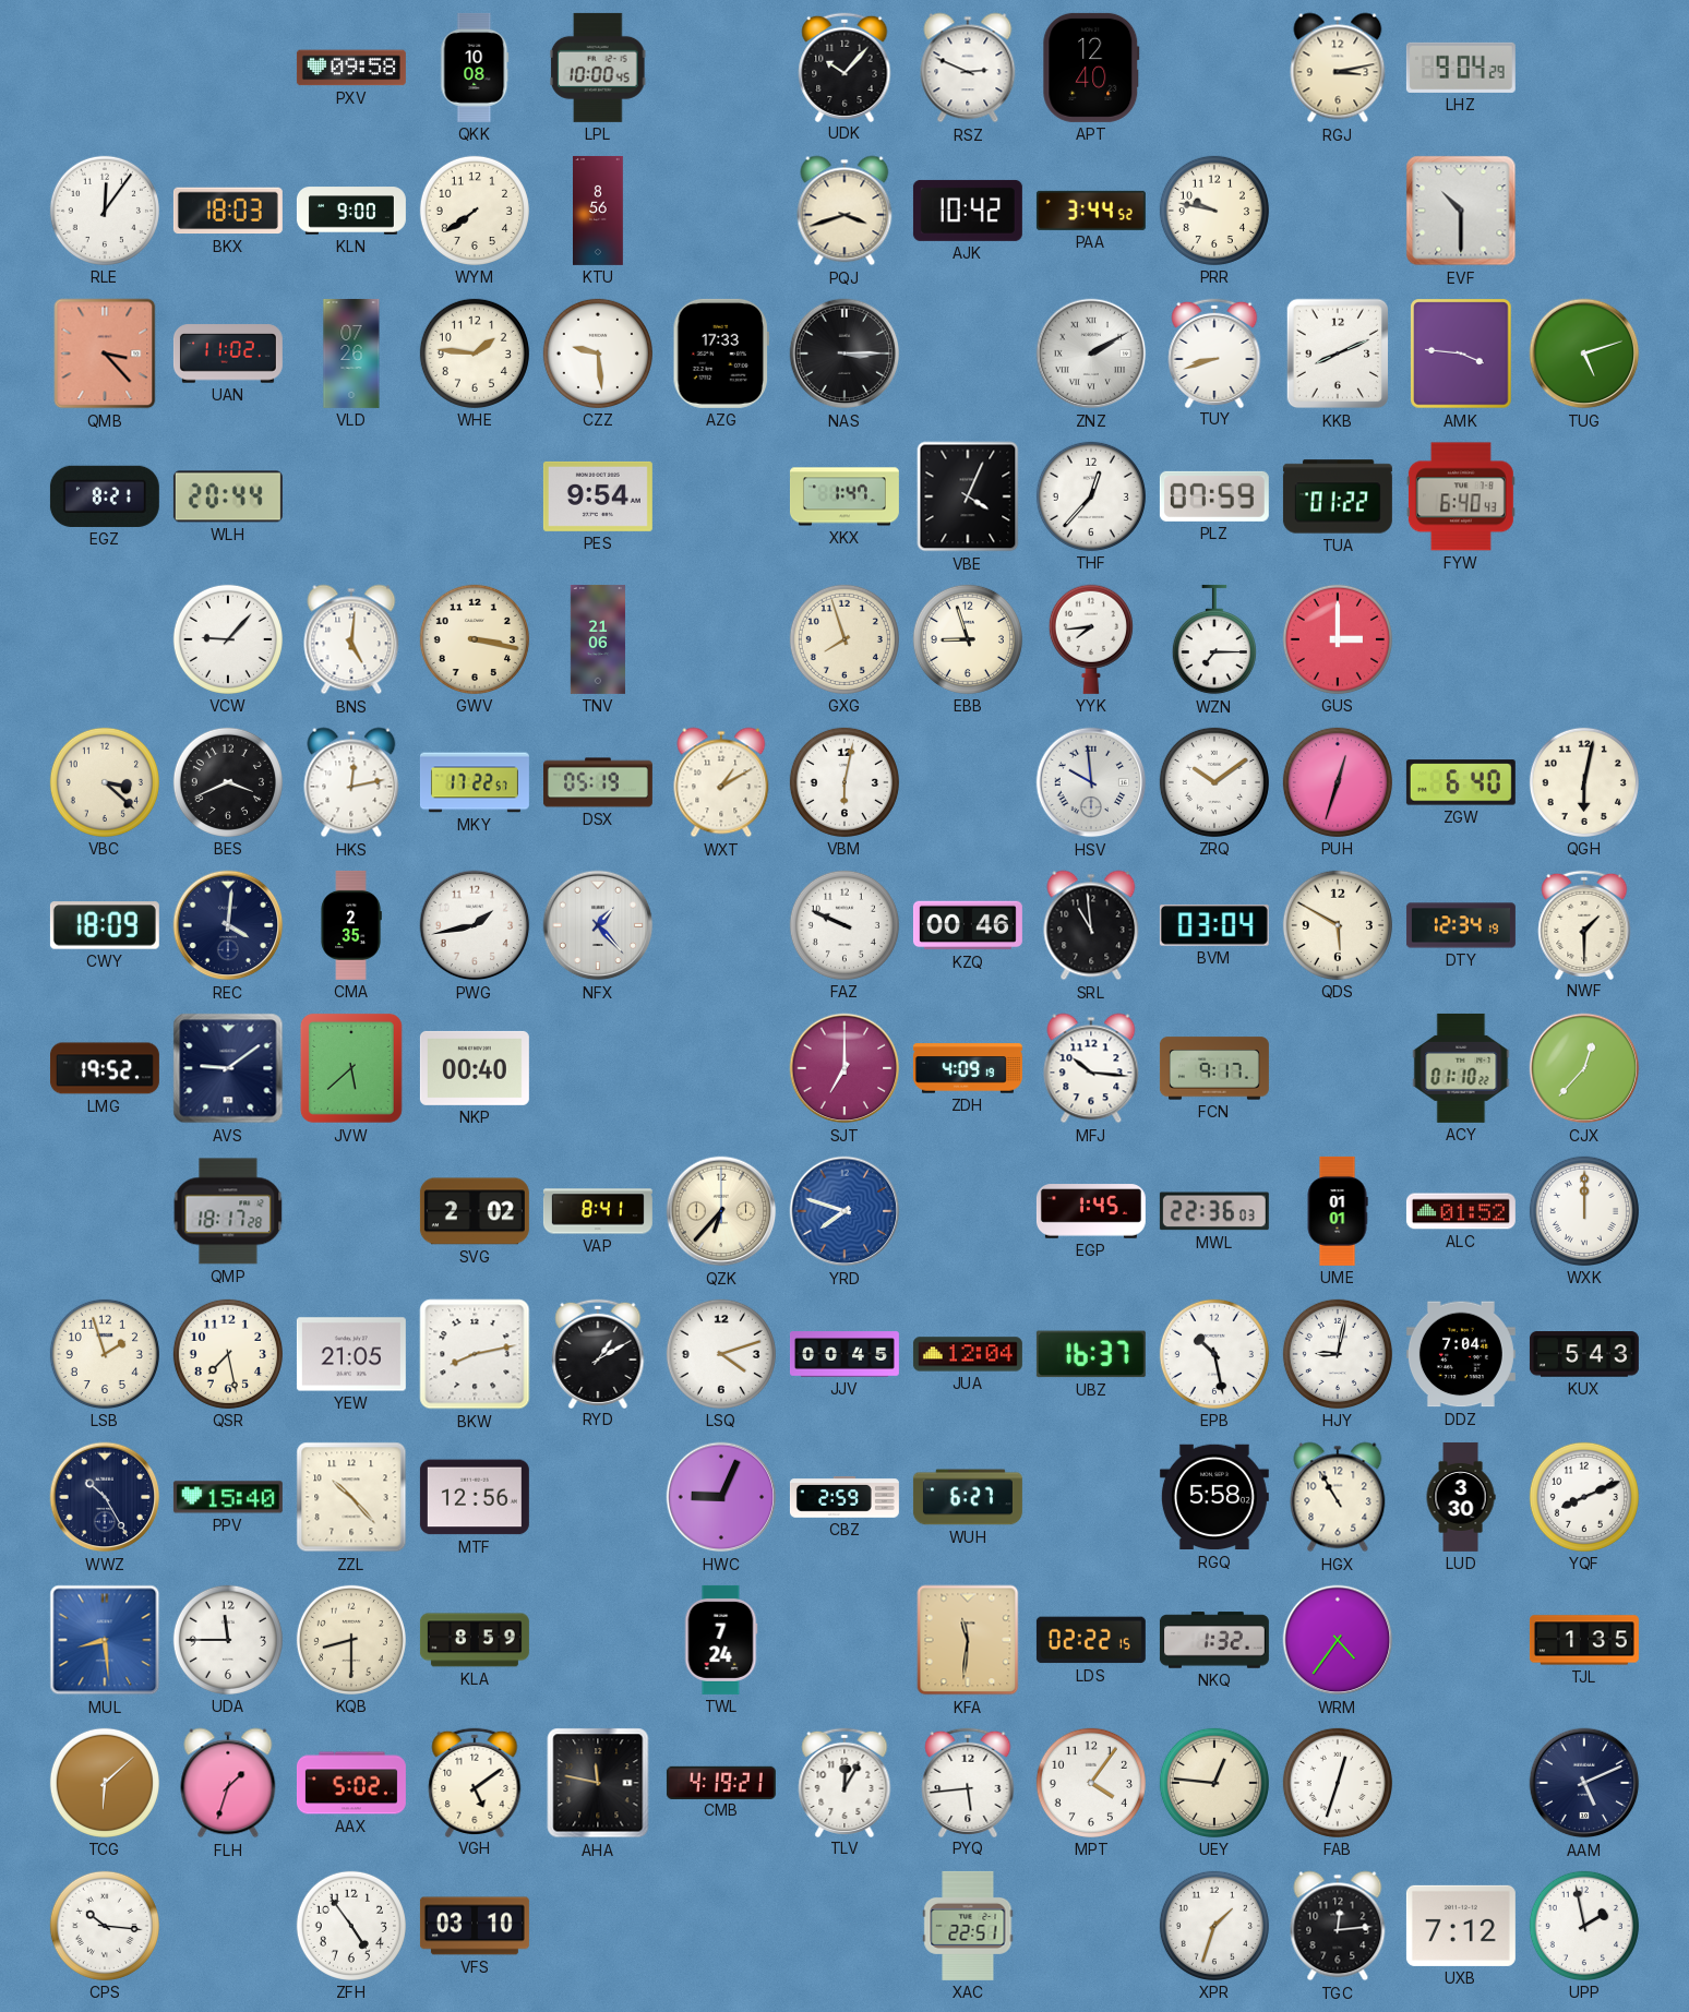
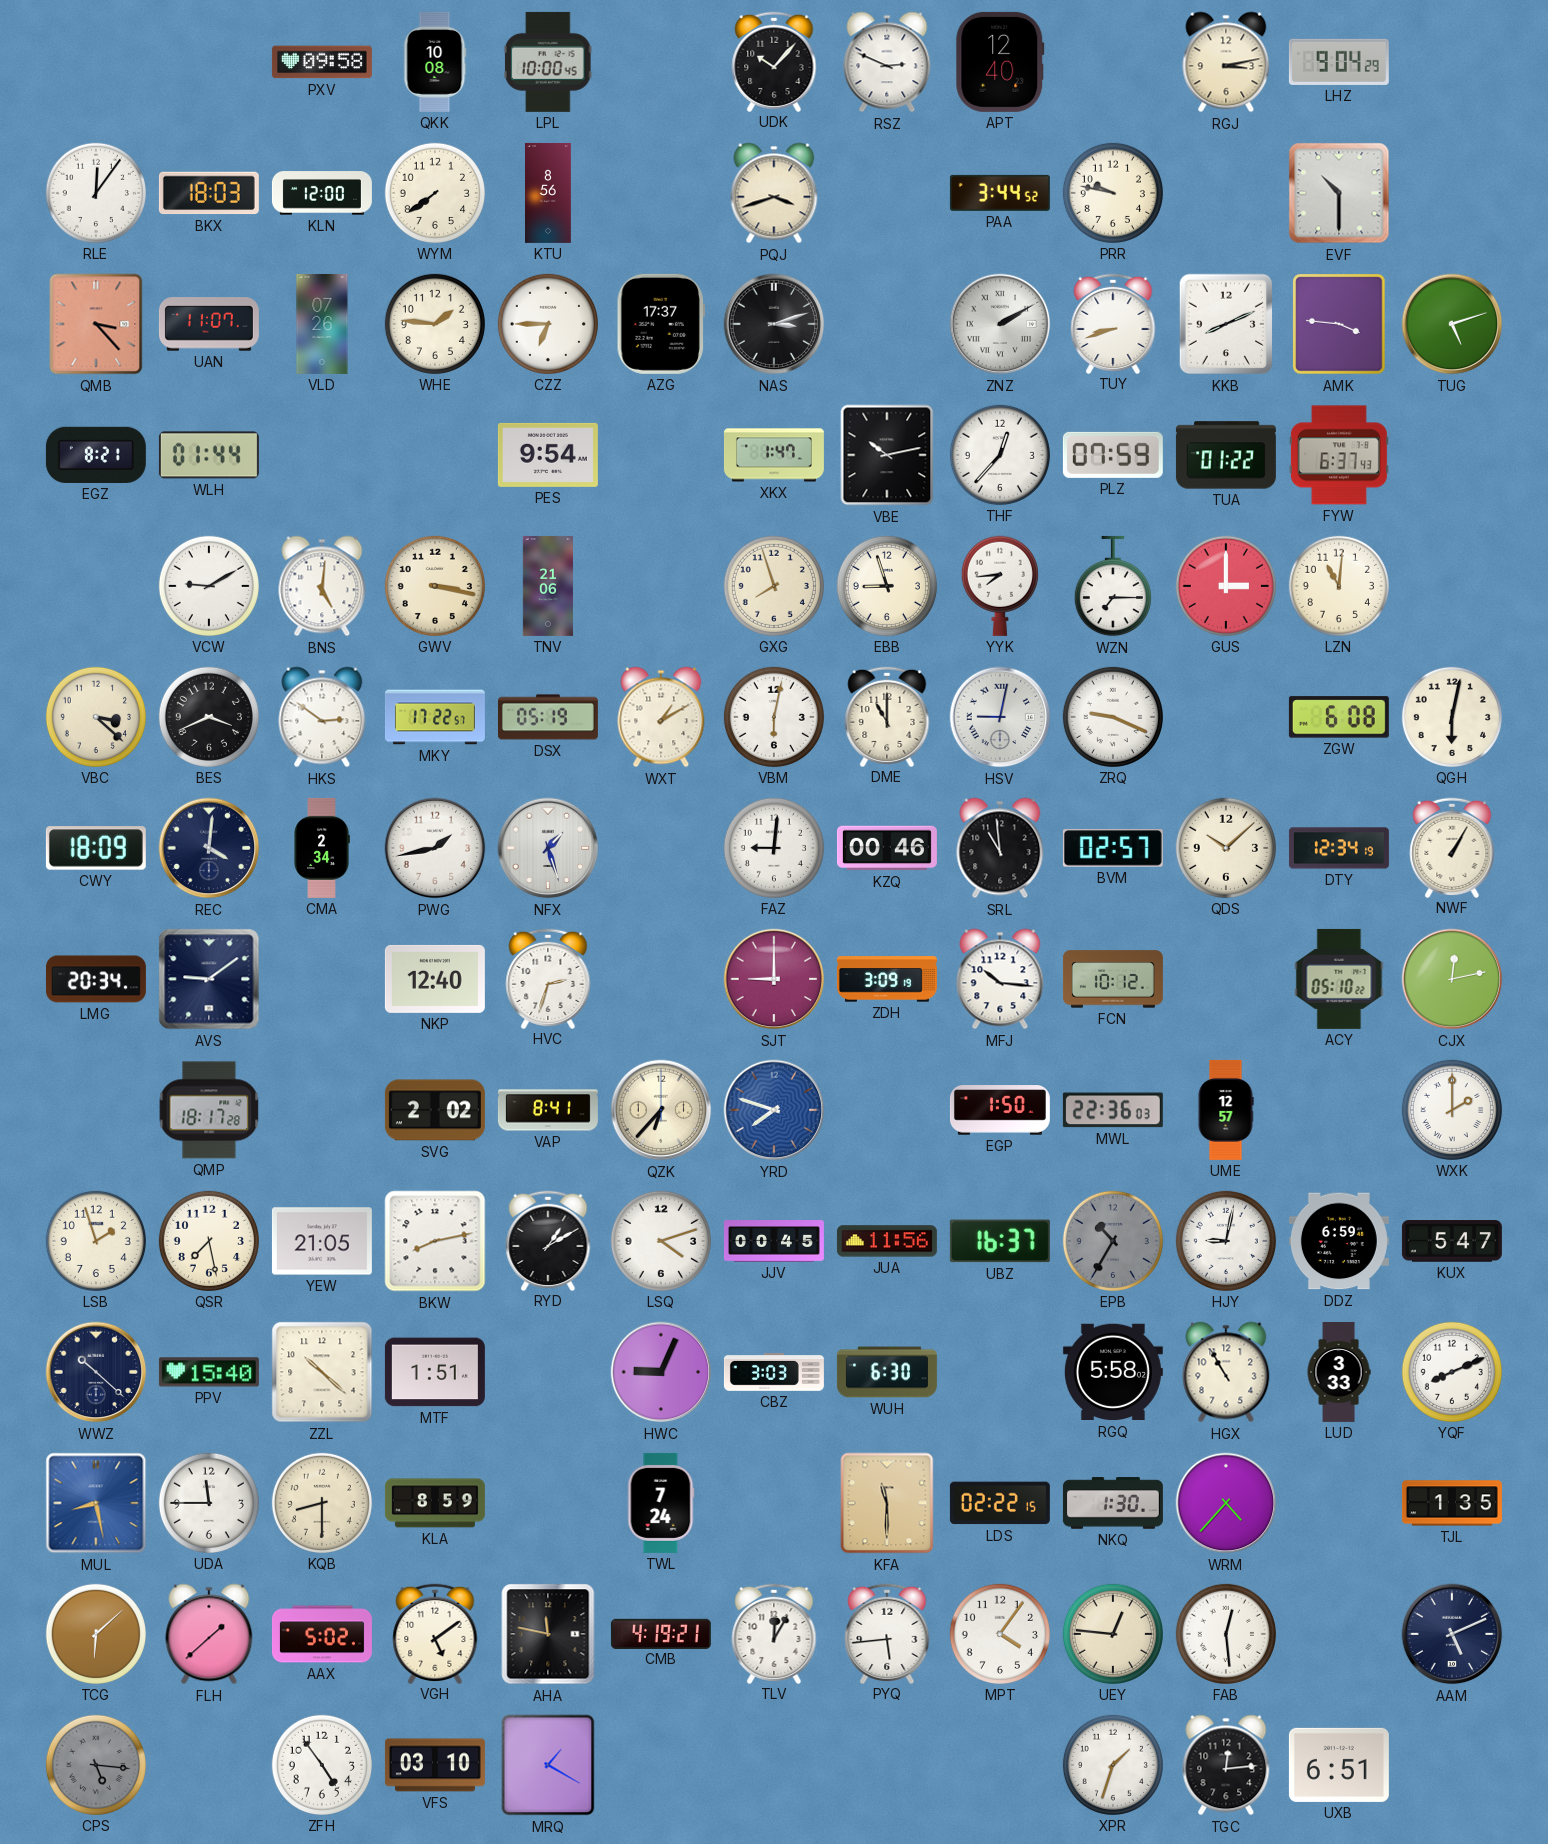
KLN: 9:00 -> 12:00
AJK: 10:42 -> none
UAN: 11:02 -> 11:07
CZZ: 9:29 -> 6:45
AZG: 17:33 -> 17:37
NAS: 3:15 -> 3:12
WLH: 20:44 -> 01:44
VBE: 4:04 -> 10:13
FYW: 6:40 -> 6:37
VCW: 9:07 -> 9:10
LZN: none -> 11:01
HKS: 12:13 -> 2:51
DME: none -> 11:00
HSV: 9:59 -> 9:02
ZRQ: 10:09 -> 9:19
PUH: 12:33 -> none
ZGW: 6:40 -> 6:08
CMA: 2:35 -> 2:34
NFX: 1:23 -> 1:27
FAZ: 9:49 -> 9:01
BVM: 03:04 -> 02:57
QDS: 5:50 -> 10:08
NWF: 1:30 -> 1:05
LMG: 19:52 -> 20:34
JVW: 5:38 -> none
NKP: 00:40 -> 12:40
HVC: none -> 2:33
SJT: 7:00 -> 9:00
ZDH: 4:09 -> 3:09
FCN: 9:17 -> 10:12
ACY: 01:10 -> 05:10
CJX: 12:37 -> 12:13
EGP: 1:45 -> 1:50
UME: 01:01 -> 12:57
ALC: 01:52 -> none
WXK: 12:00 -> 2:00
JUA: 12:04 -> 11:56
EPB: 10:28 -> 10:35
EPB dial: white -> grey
DDZ: 7:04 -> 6:59
KUX: 5:43 -> 5:47
WWZ: 10:25 -> 10:22
ZZL: 10:23 -> 10:22
MTF: 12:56 -> 1:51
CBZ: 2:59 -> 3:03
WUH: 6:27 -> 6:30
LUD: 3:30 -> 3:33
MUL: 8:29 -> 8:28
KFA: 11:31 -> 11:30
NKQ: 1:32 -> 1:30
WRM: 4:36 -> 4:37
FLH: 1:33 -> 1:38
FAB: 12:33 -> 12:29
CPS: 10:16 -> 5:16
CPS dial: white -> grey
MRQ: none -> 1:20
XAC: 22:51 -> none
UXB: 7:12 -> 6:51
UPP: 1:58 -> none
